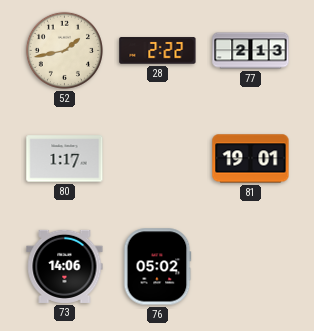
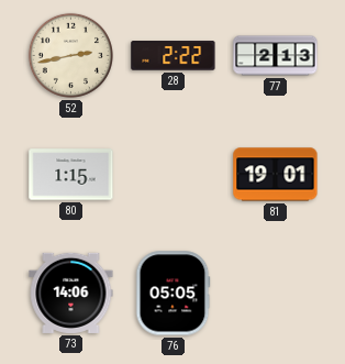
52: 1:43 -> 2:43
80: 1:17 -> 1:15
76: 05:02 -> 05:05
